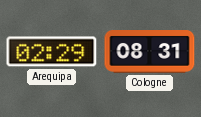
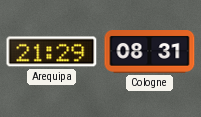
Arequipa: 02:29 -> 21:29
